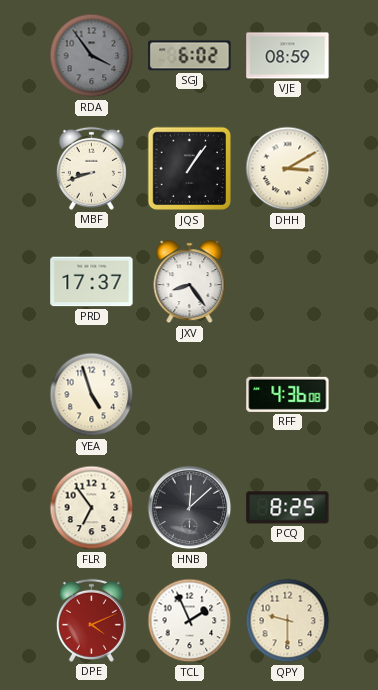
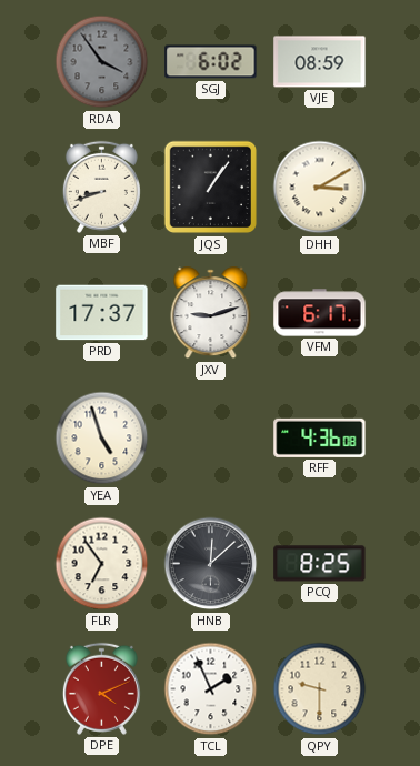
JXV: 8:24 -> 9:12
VFM: none -> 6:17
